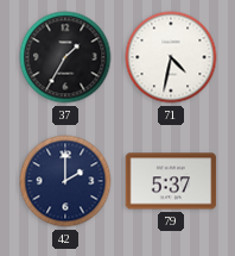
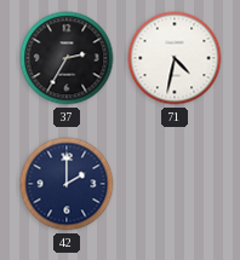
37: 1:35 -> 2:35
79: 5:37 -> none
